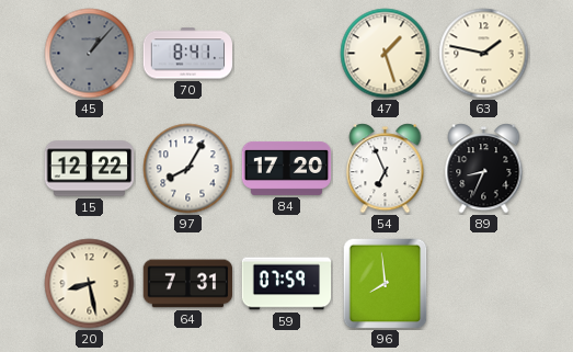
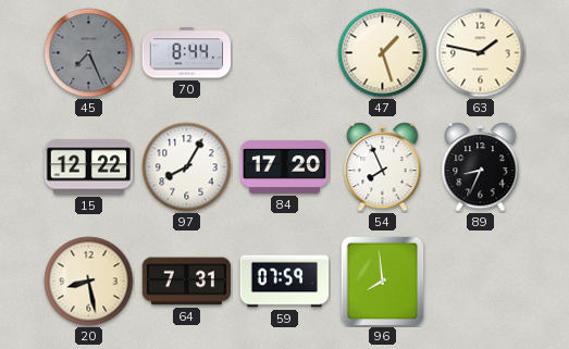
45: 1:07 -> 7:26
70: 8:41 -> 8:44
54: 6:56 -> 7:56
